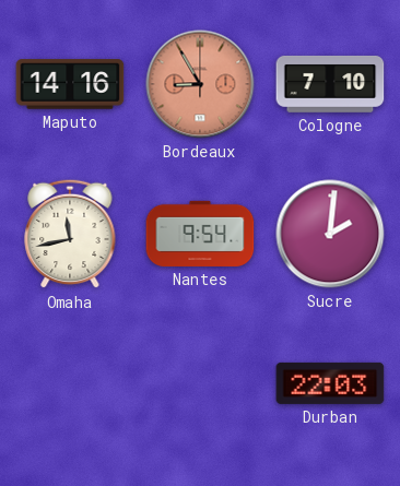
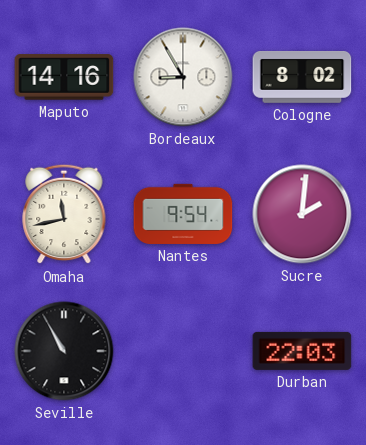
Bordeaux dial: salmon -> white
Cologne: 7:10 -> 8:02
Seville: none -> 10:55
